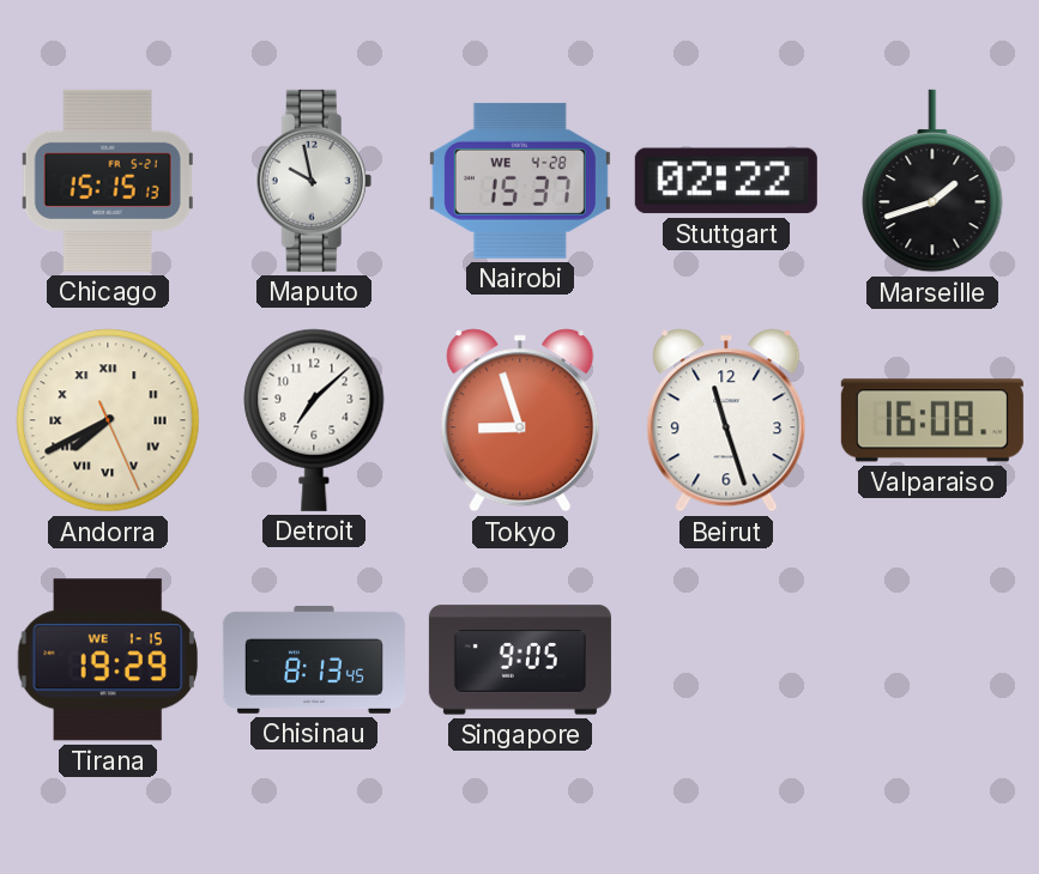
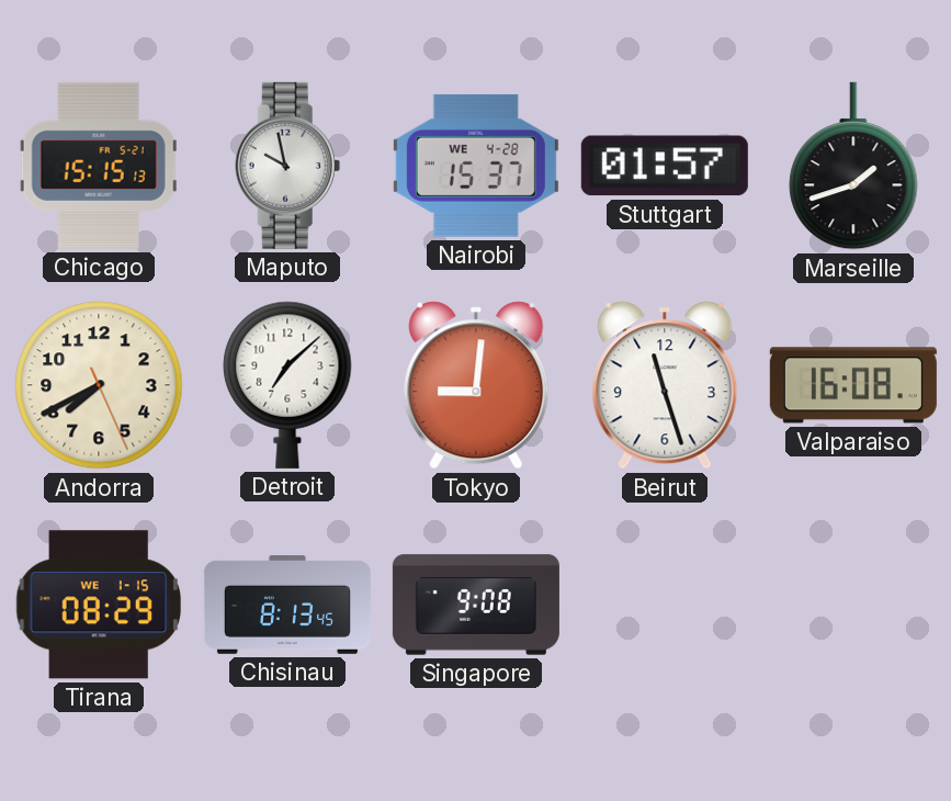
Stuttgart: 02:22 -> 01:57
Andorra numerals: Roman -> Arabic
Tokyo: 8:57 -> 9:01
Tirana: 19:29 -> 08:29
Singapore: 9:05 -> 9:08
